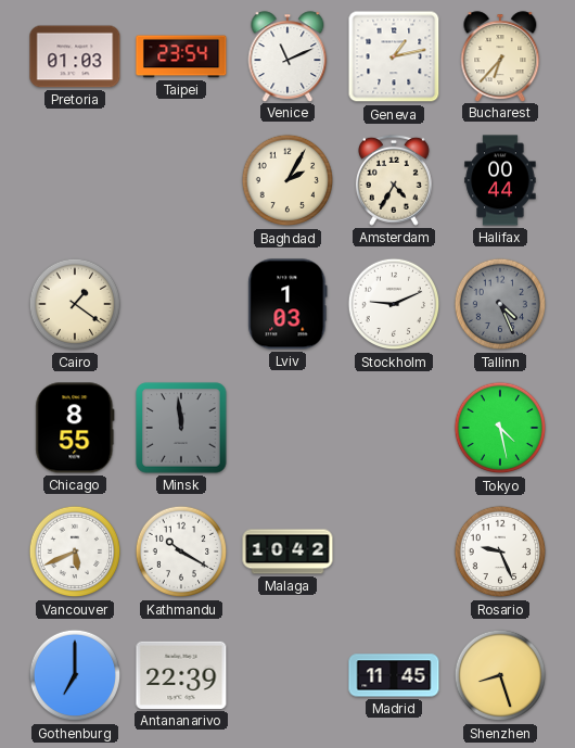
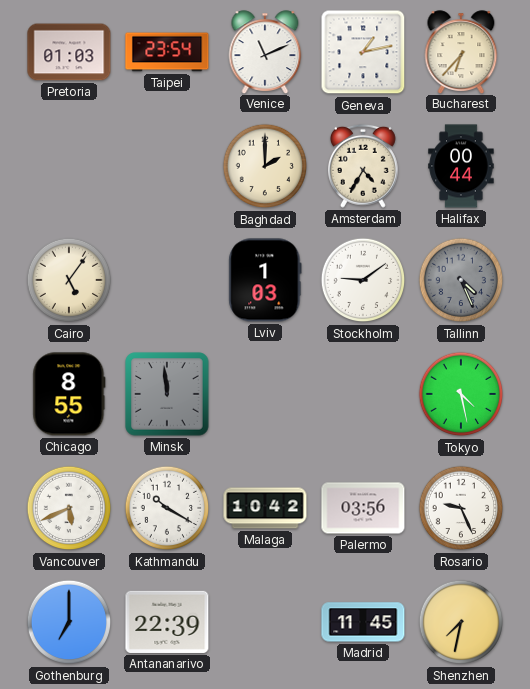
Baghdad: 2:05 -> 2:00
Cairo: 1:21 -> 5:06
Stockholm: 9:11 -> 9:09
Palermo: none -> 03:56
Shenzhen: 8:27 -> 7:32
